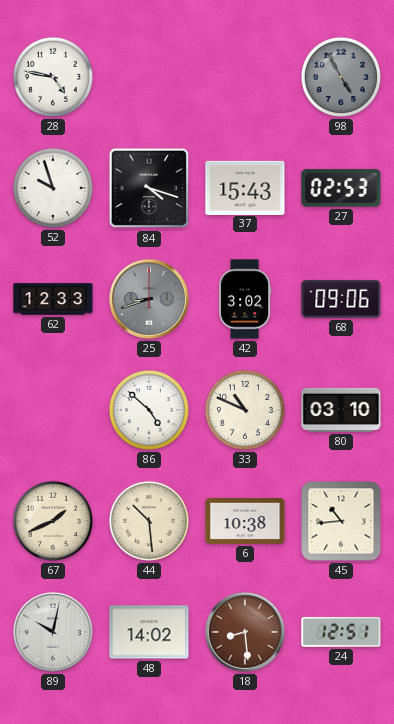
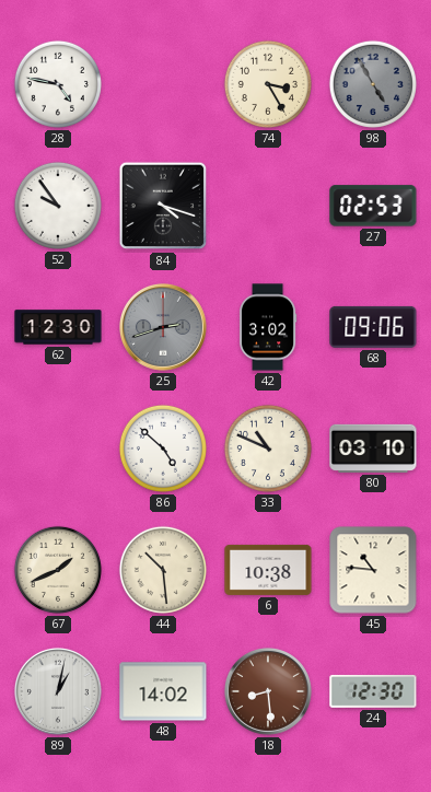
74: none -> 3:25
52: 9:57 -> 9:54
37: 15:43 -> none
62: 12:33 -> 12:30
25: 8:42 -> 2:42
45: 10:44 -> 10:46
89: 10:02 -> 1:02
24: 12:51 -> 12:30
